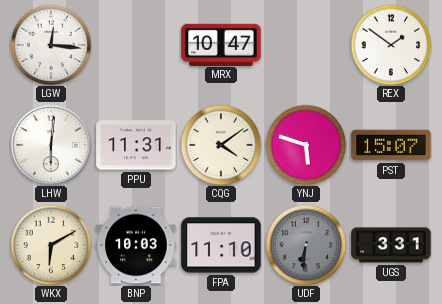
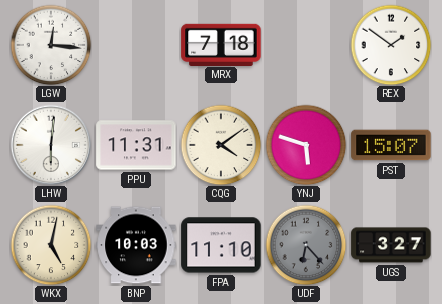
MRX: 10:47 -> 7:18
WKX: 6:10 -> 5:02
UDF: 6:31 -> 6:23
UGS: 3:31 -> 3:27
